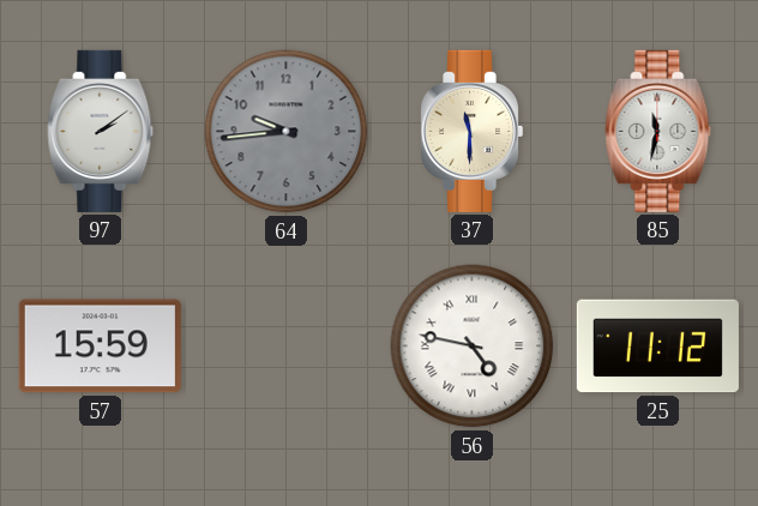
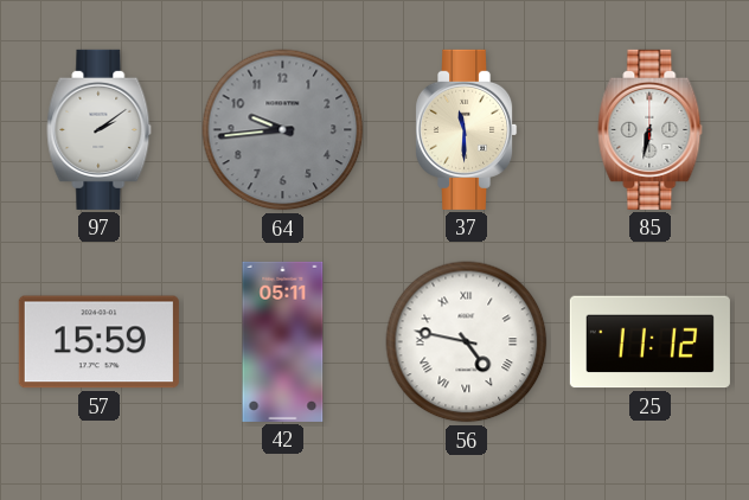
85: 11:32 -> 6:32
42: none -> 05:11
